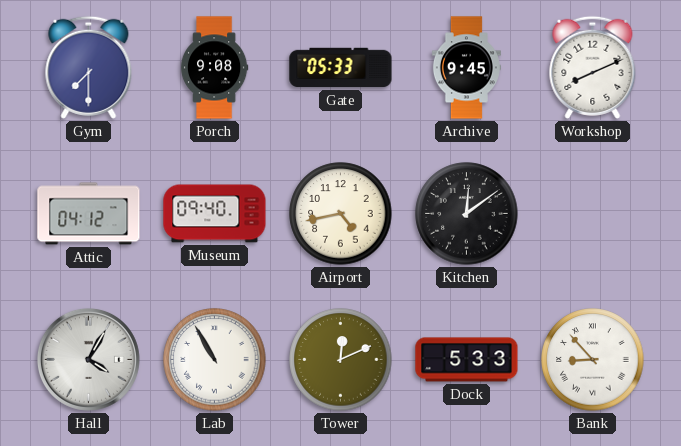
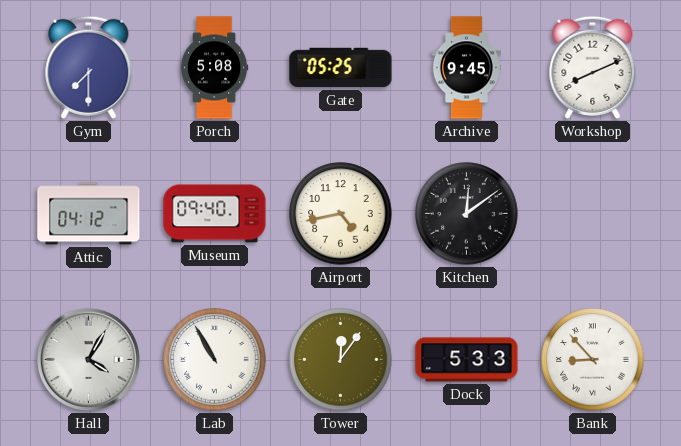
Porch: 9:08 -> 5:08
Gate: 05:33 -> 05:25
Tower: 12:11 -> 12:06
